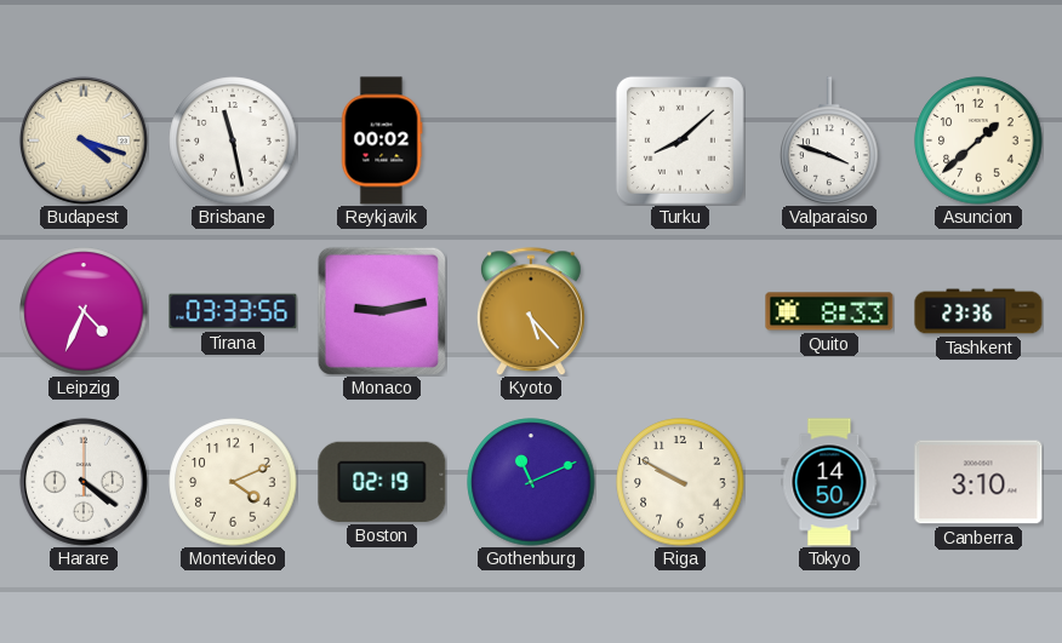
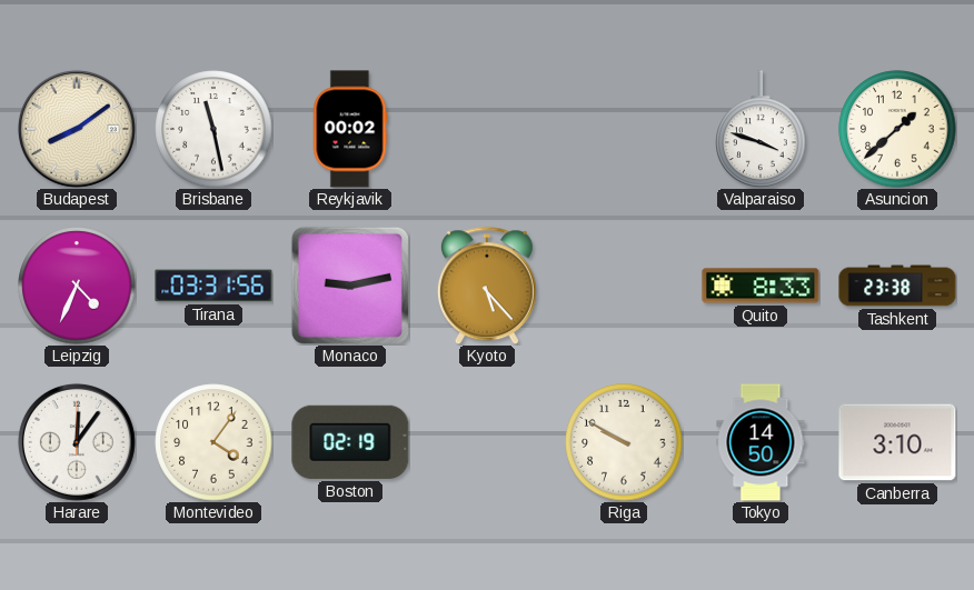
Budapest: 4:18 -> 8:09
Turku: 8:08 -> none
Tirana: 03:33 -> 03:31
Tashkent: 23:36 -> 23:38
Harare: 4:21 -> 12:06
Montevideo: 4:11 -> 4:06
Gothenburg: 11:11 -> none
